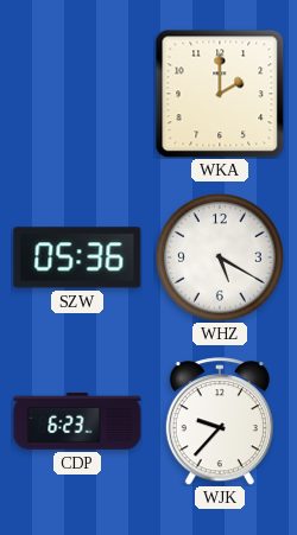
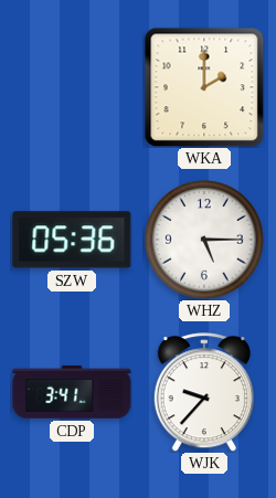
WHZ: 5:20 -> 5:15
CDP: 6:23 -> 3:41
